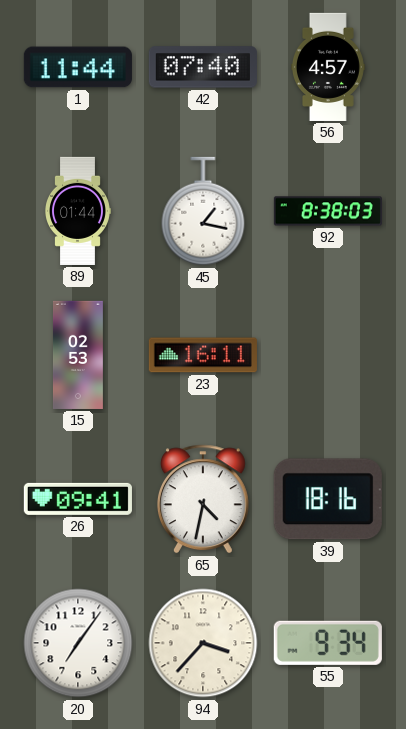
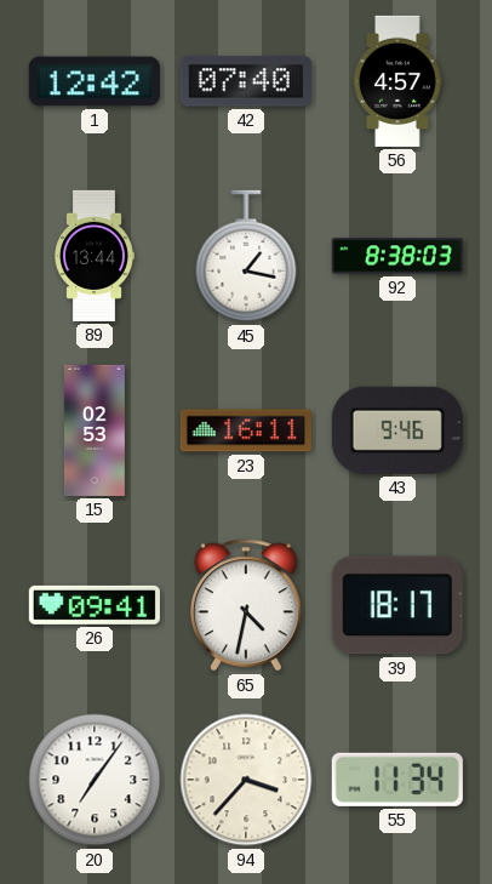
1: 11:44 -> 12:42
89: 01:44 -> 13:44
43: none -> 9:46
39: 18:16 -> 18:17
55: 9:34 -> 11:34
